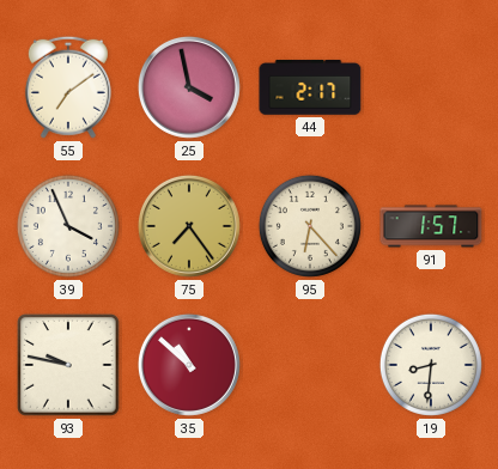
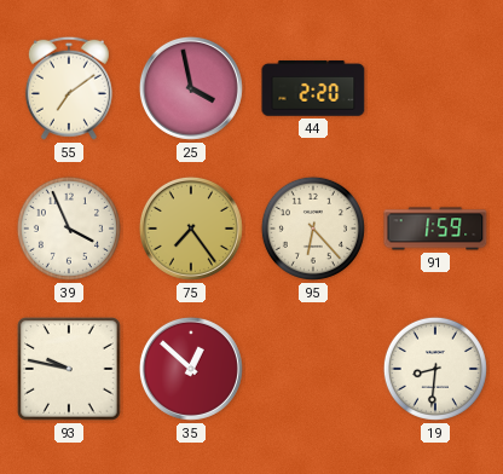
44: 2:17 -> 2:20
91: 1:57 -> 1:59
35: 10:52 -> 12:52
